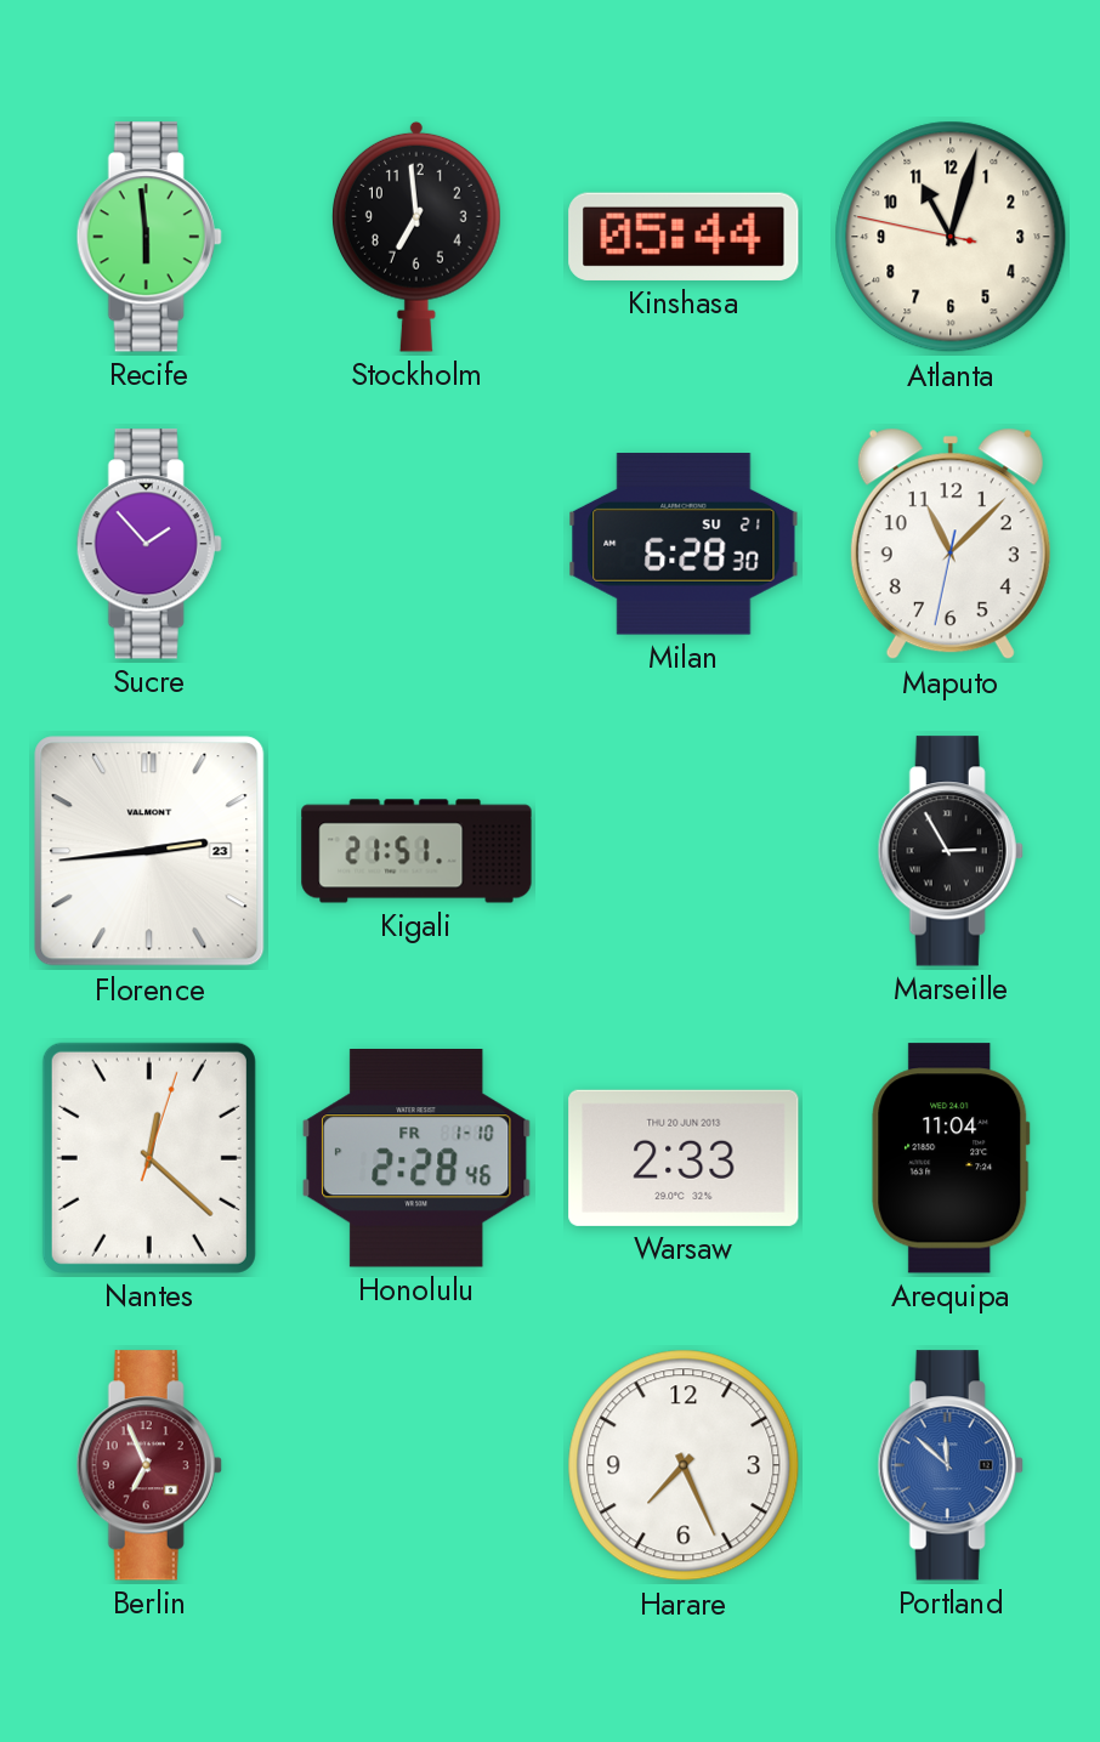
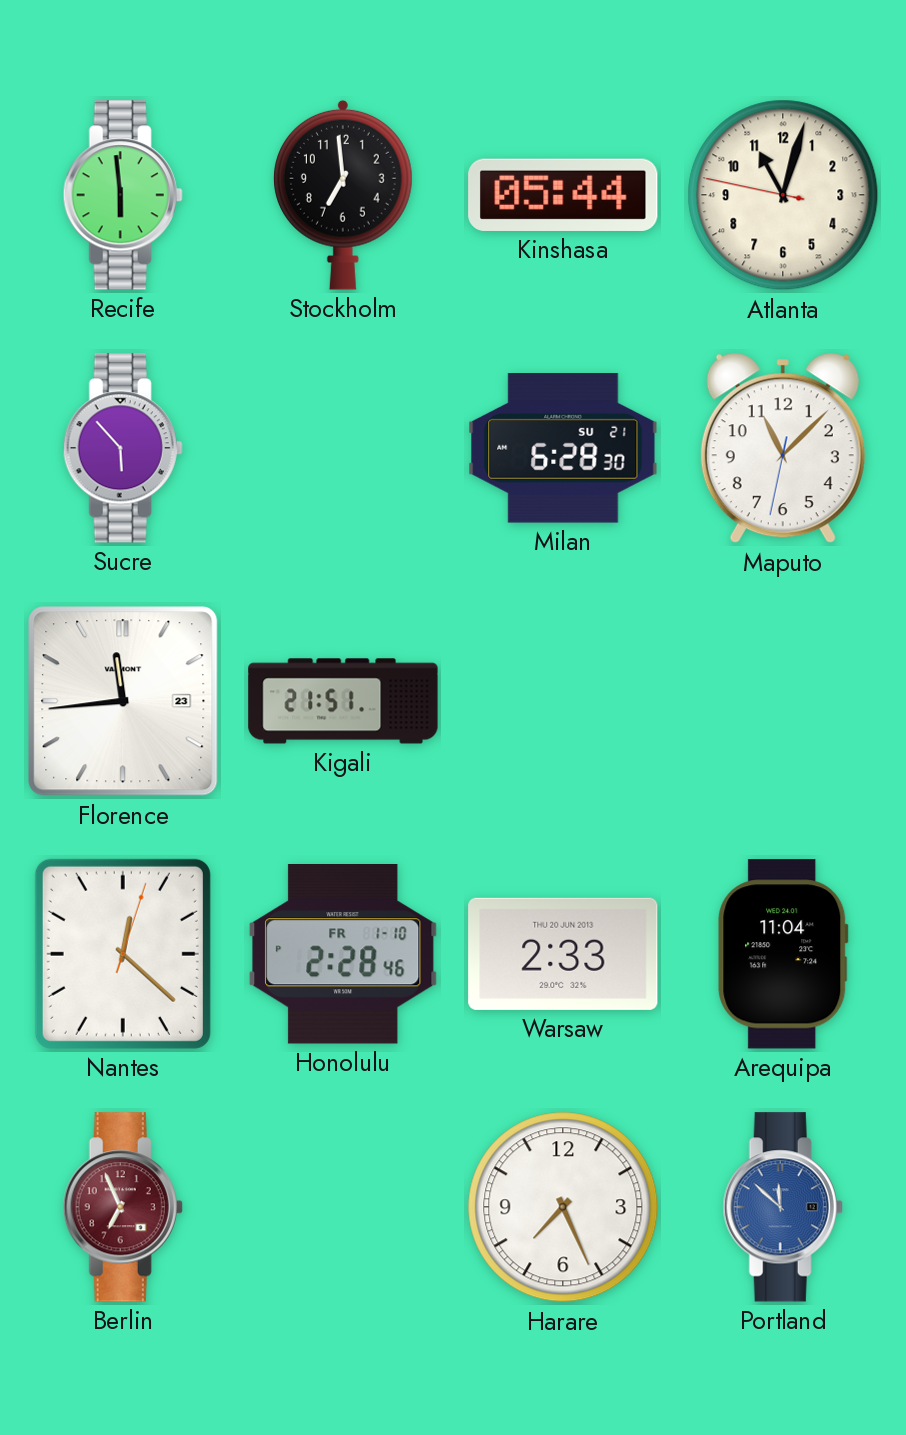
Sucre: 1:53 -> 5:53
Florence: 2:44 -> 11:44
Marseille: 2:55 -> none
